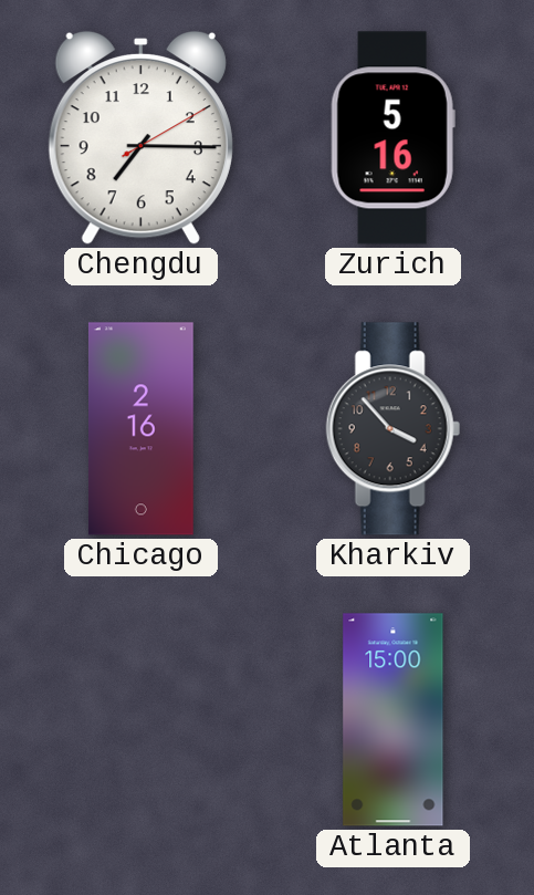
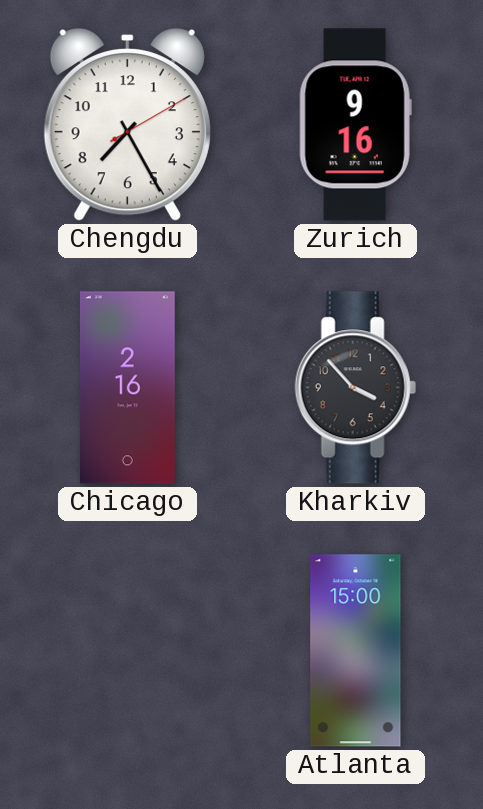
Chengdu: 7:15 -> 7:25
Zurich: 5:16 -> 9:16
